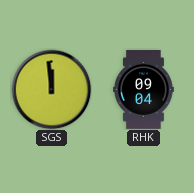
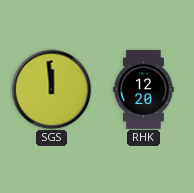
RHK: 09:04 -> 12:20
